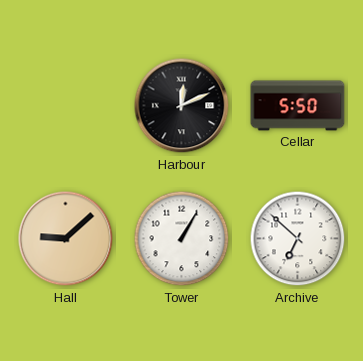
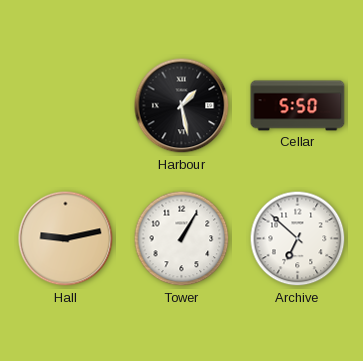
Harbour: 12:11 -> 1:28
Hall: 9:08 -> 9:13
